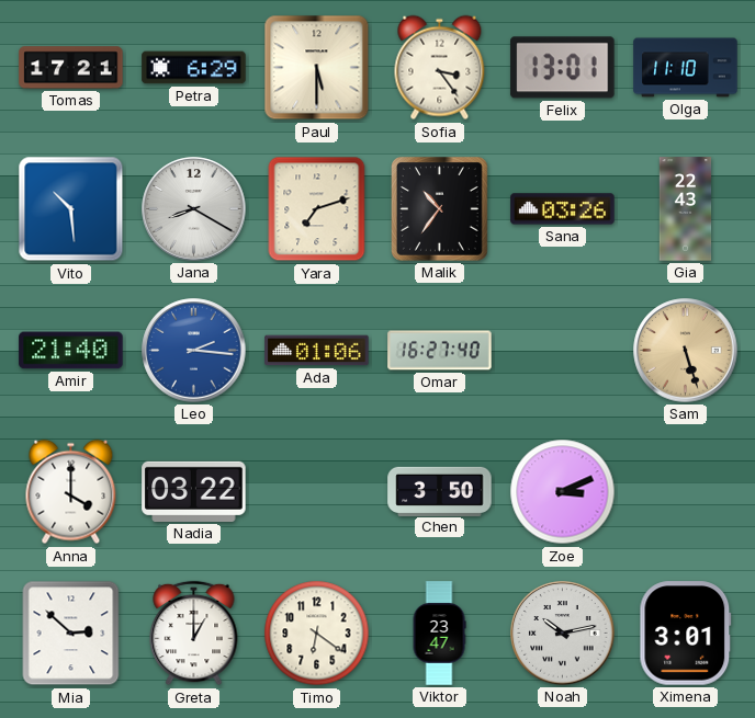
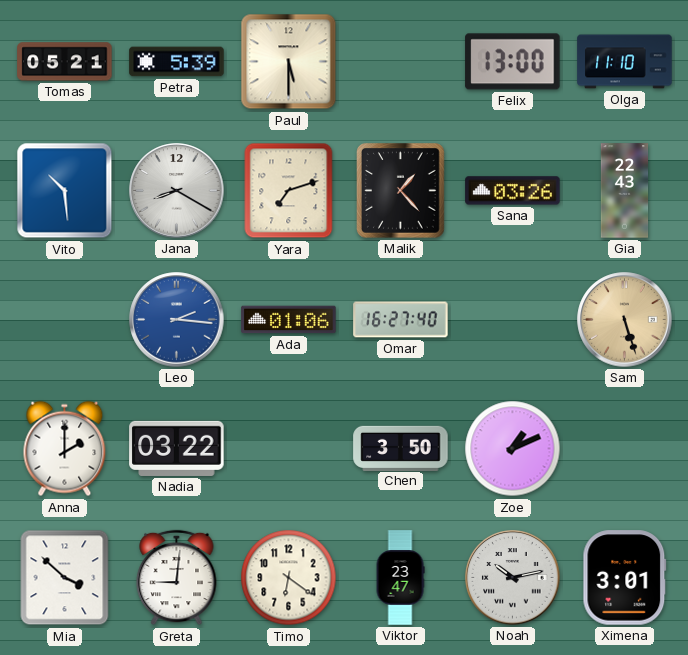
Tomas: 17:21 -> 05:21
Petra: 6:29 -> 5:39
Sofia: 3:24 -> none
Felix: 13:01 -> 13:00
Malik: 10:36 -> 1:23
Amir: 21:40 -> none
Anna: 4:00 -> 2:00
Zoe: 3:11 -> 1:11
Mia: 2:52 -> 3:52
Greta: 1:00 -> 9:01
